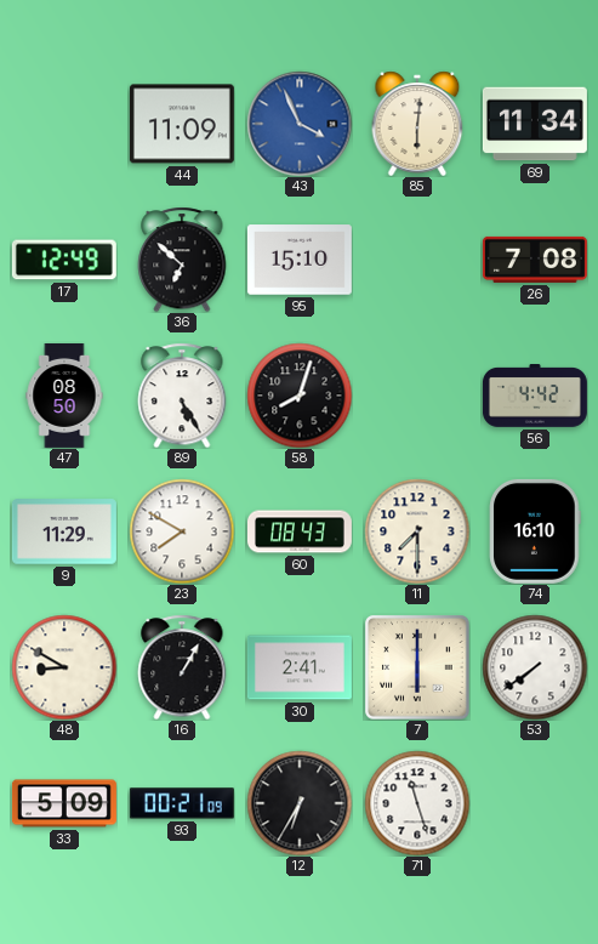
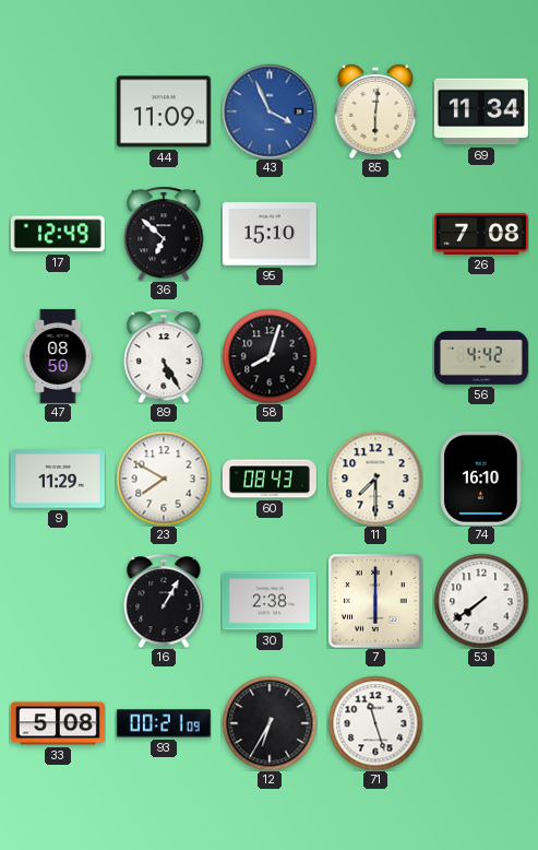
48: 8:50 -> none
30: 2:41 -> 2:38
33: 5:09 -> 5:08
